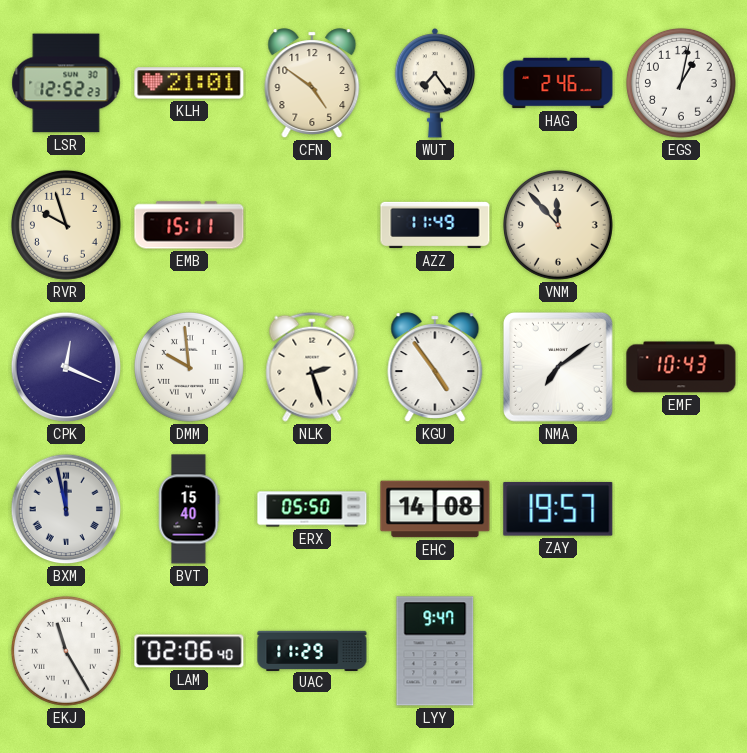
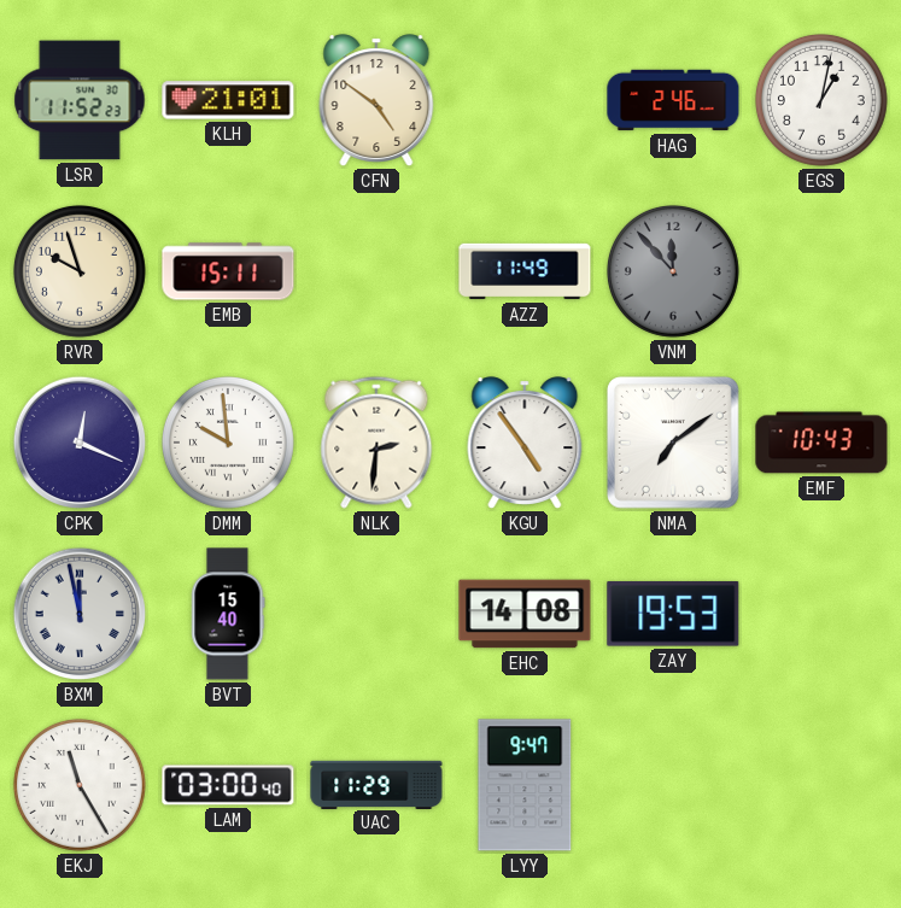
LSR: 12:52 -> 11:52
WUT: 7:24 -> none
VNM dial: cream -> grey
NLK: 2:27 -> 2:31
ERX: 05:50 -> none
ZAY: 19:57 -> 19:53
LAM: 02:06 -> 03:00
